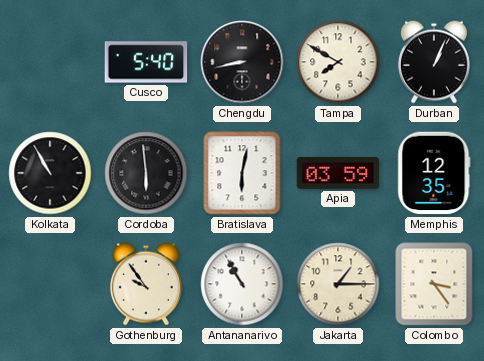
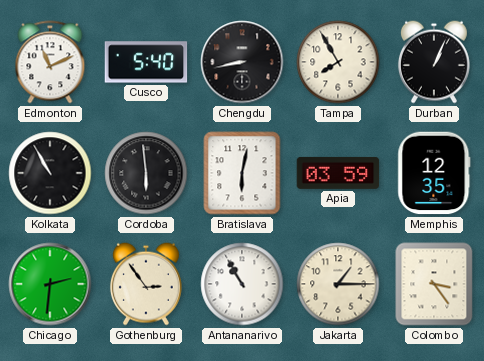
Edmonton: none -> 11:11
Tampa: 7:50 -> 7:55
Chicago: none -> 2:31
Gothenburg: 9:54 -> 2:54
